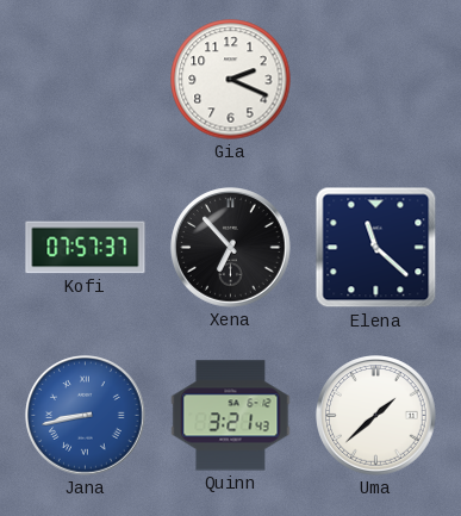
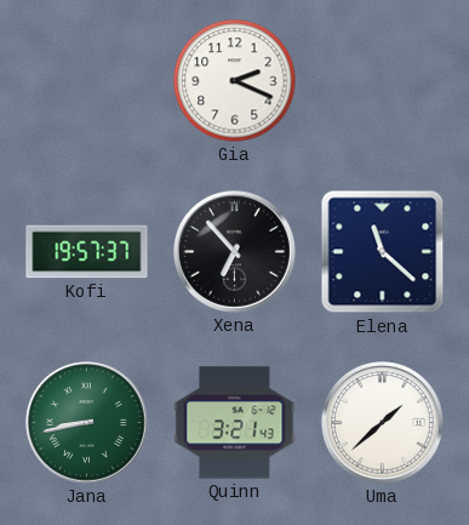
Kofi: 07:57 -> 19:57
Jana dial: blue -> green
